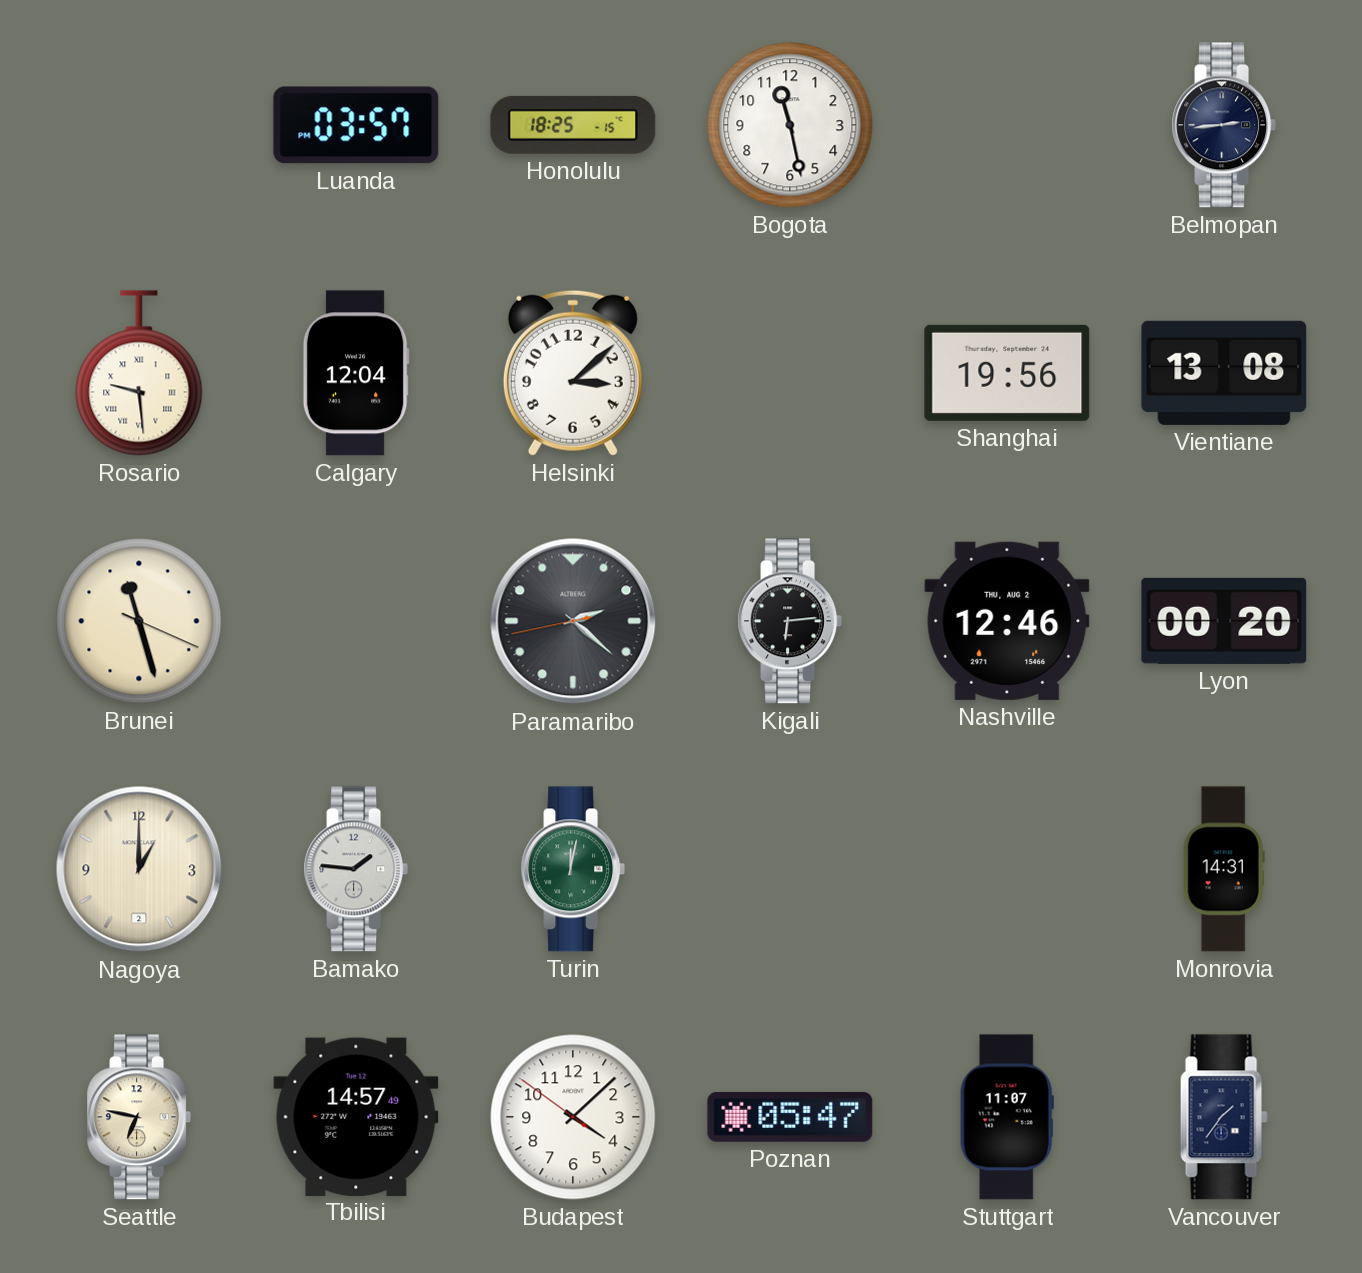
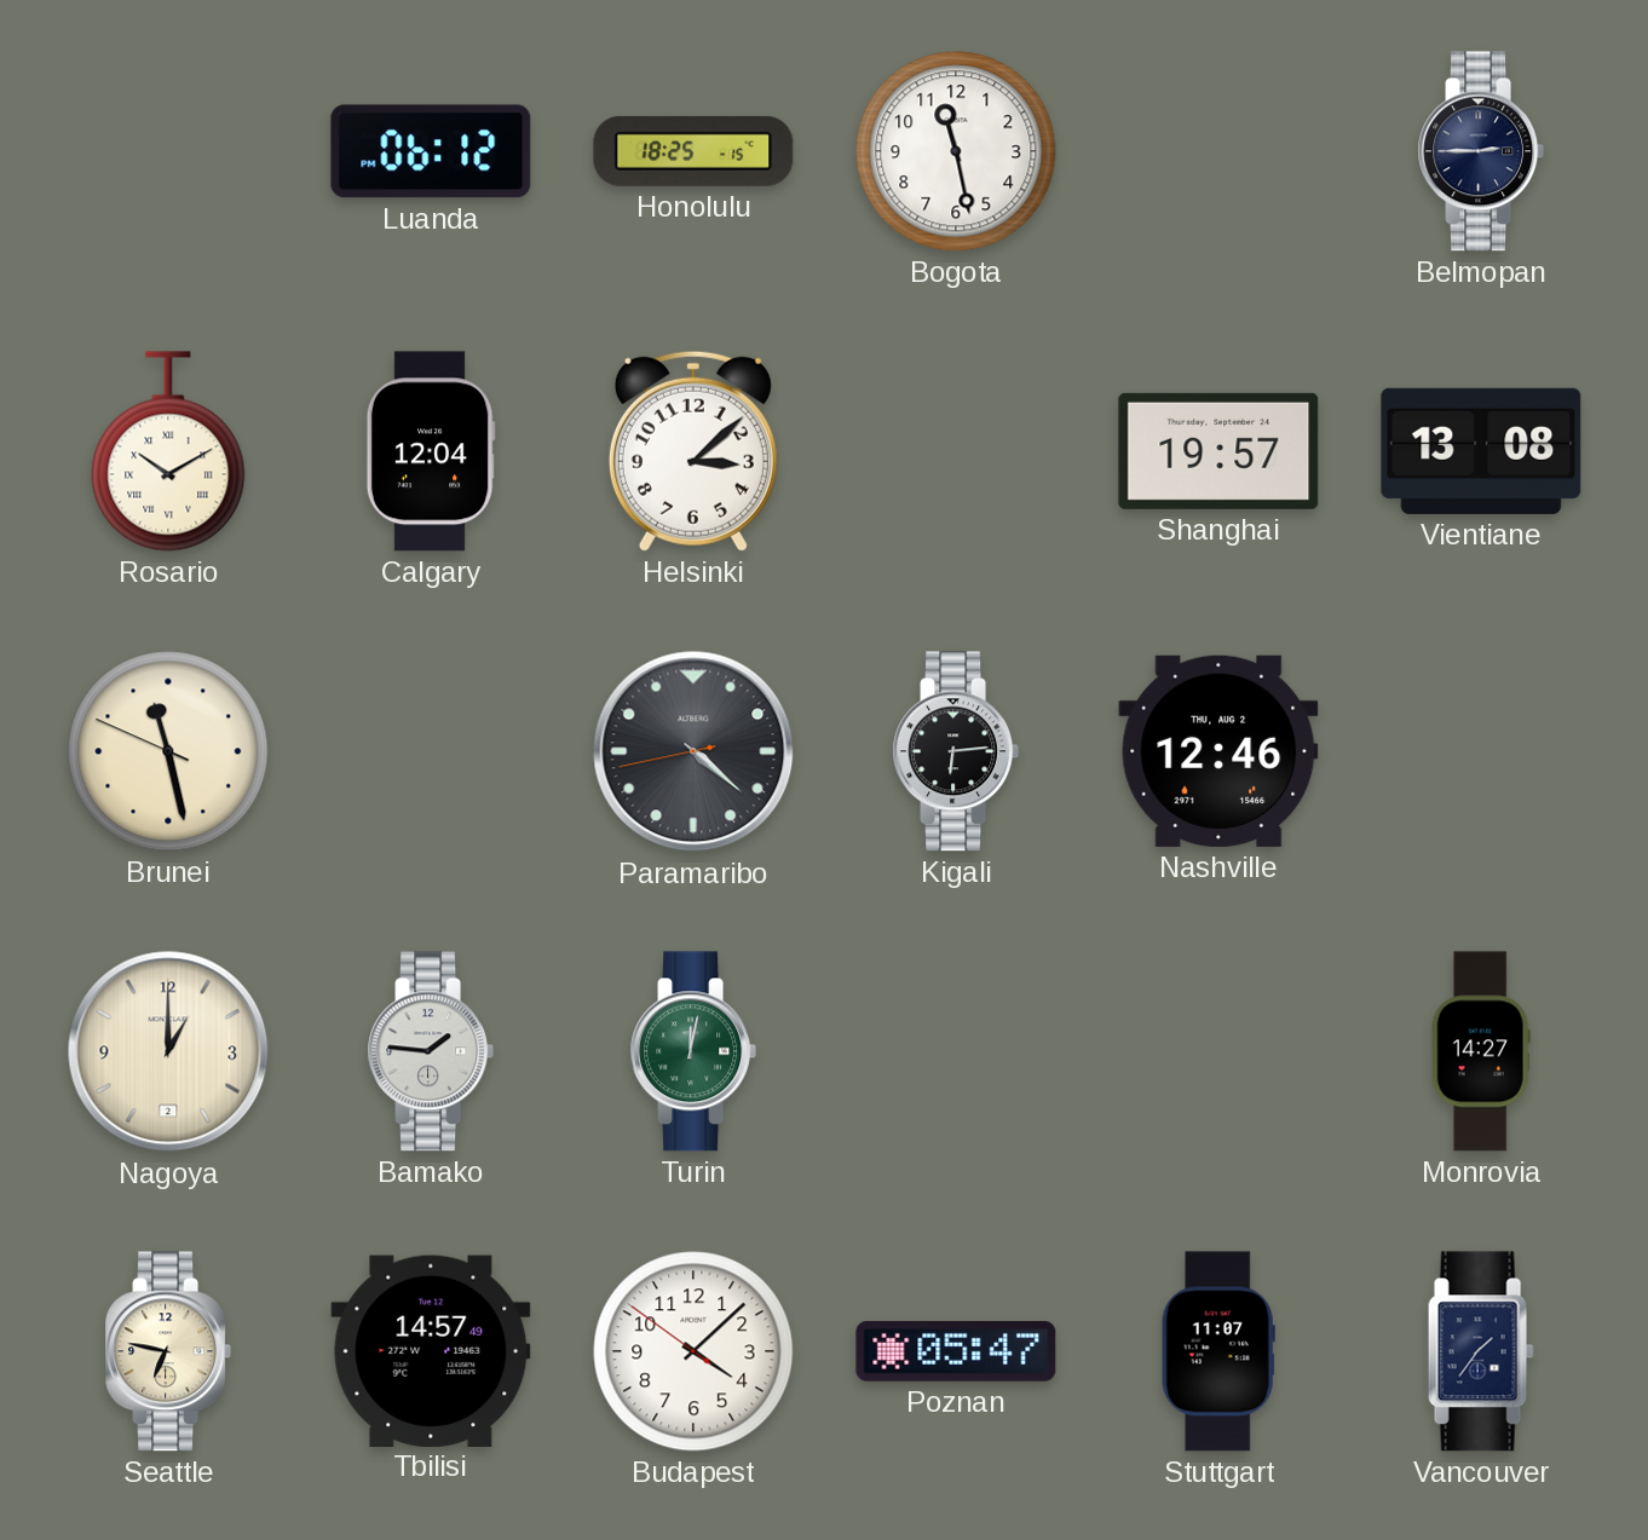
Luanda: 03:57 -> 06:12
Belmopan: 2:44 -> 2:45
Rosario: 9:29 -> 10:10
Shanghai: 19:56 -> 19:57
Brunei: 11:27:19 -> 11:27:49
Paramaribo: 2:21 -> 4:21
Lyon: 00:20 -> none
Monrovia: 14:31 -> 14:27
